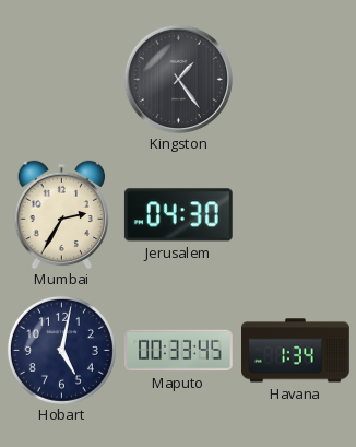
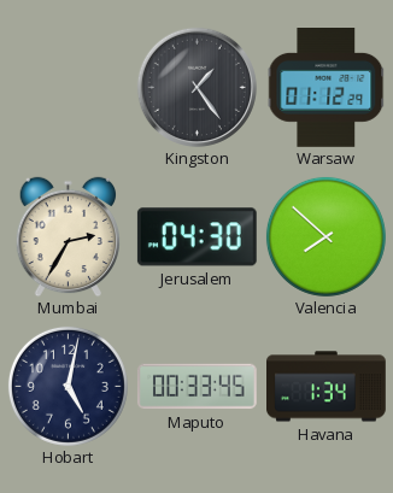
Warsaw: none -> 01:12
Valencia: none -> 7:52
